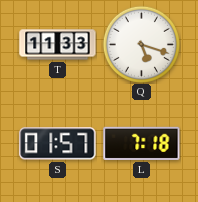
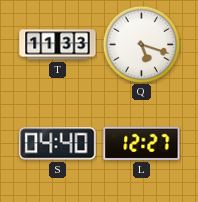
S: 01:57 -> 04:40
L: 7:18 -> 12:27
